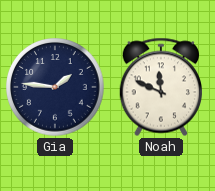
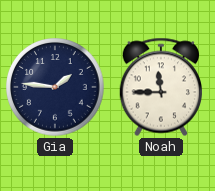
Noah: 11:49 -> 11:45
